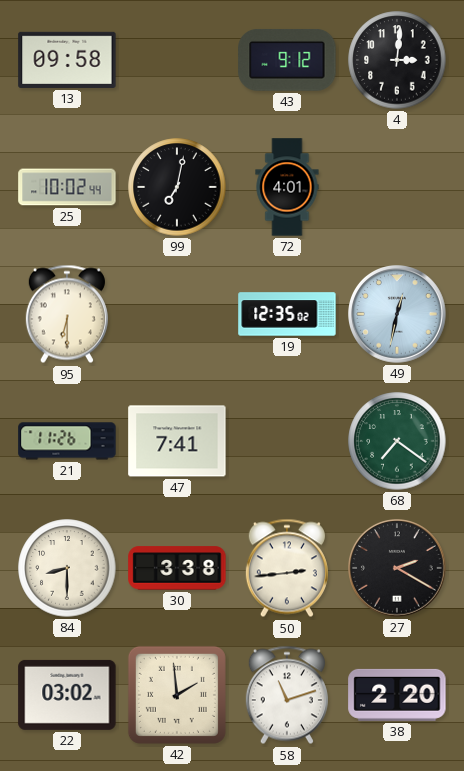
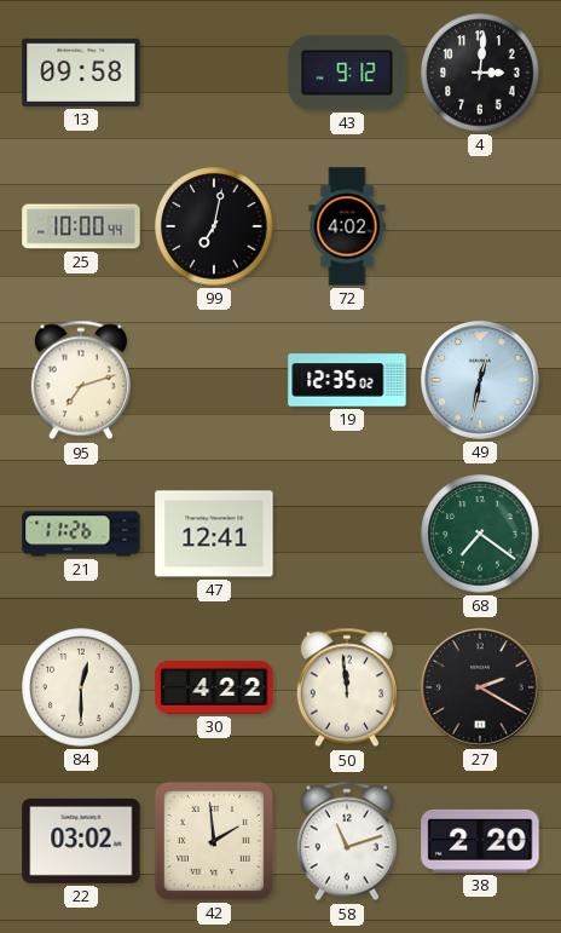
25: 10:02 -> 10:00
72: 4:01 -> 4:02
95: 6:30 -> 7:12
47: 7:41 -> 12:41
84: 8:30 -> 12:30
30: 3:38 -> 4:22
50: 2:44 -> 11:59
